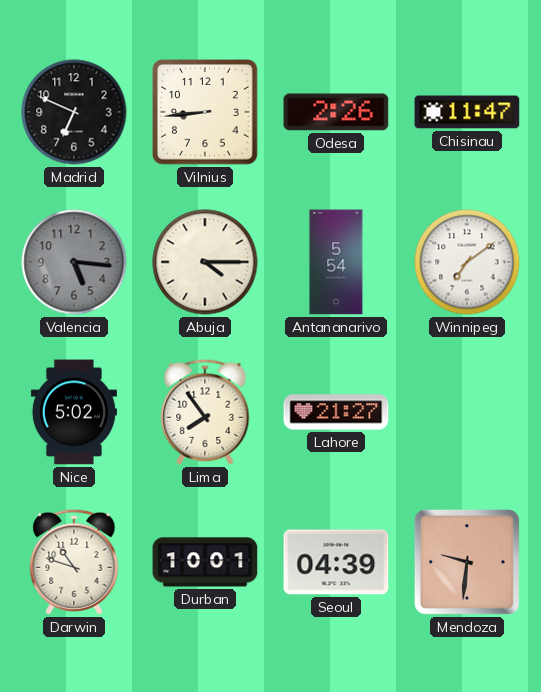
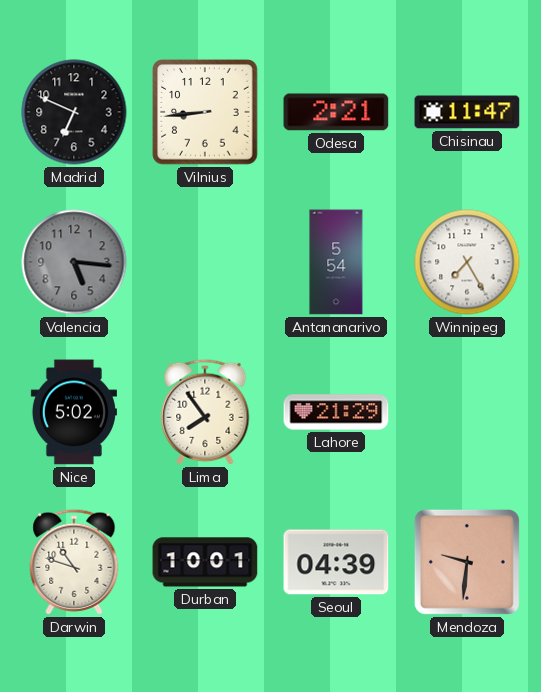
Odesa: 2:26 -> 2:21
Abuja: 4:15 -> none
Winnipeg: 7:09 -> 7:25
Lahore: 21:27 -> 21:29
